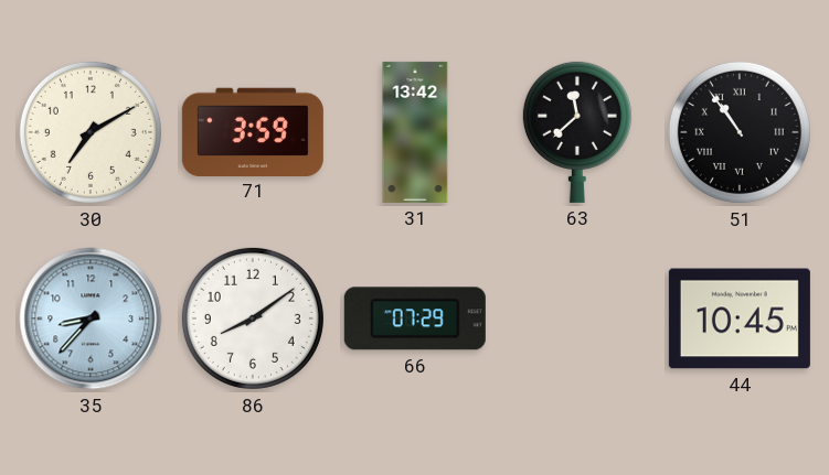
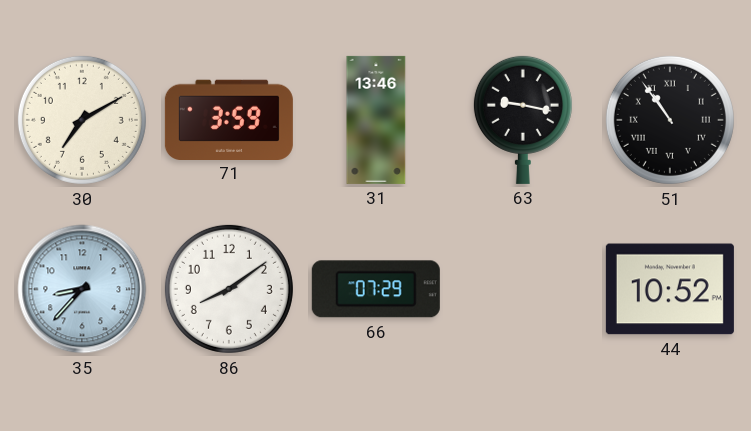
31: 13:42 -> 13:46
63: 11:38 -> 9:17
44: 10:45 -> 10:52
